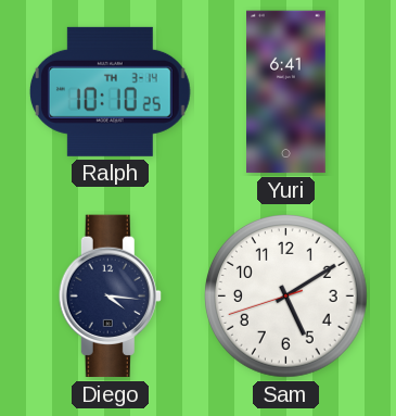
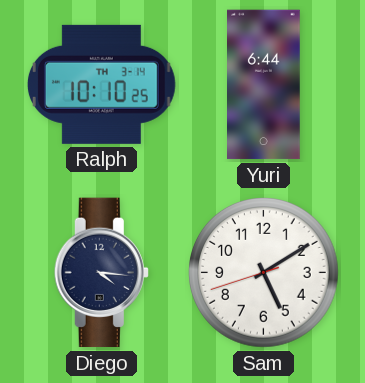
Yuri: 6:41 -> 6:44
